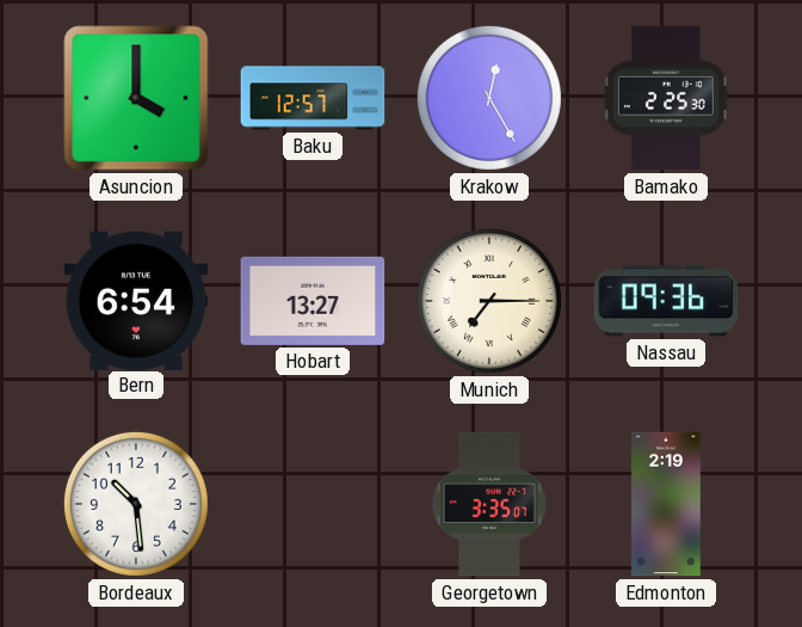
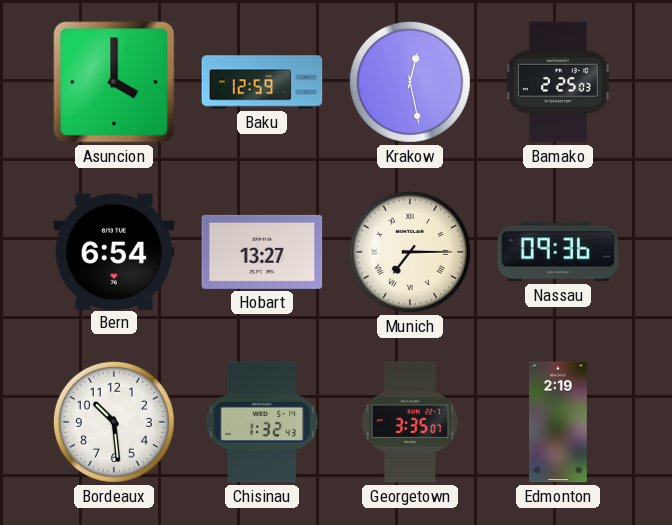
Baku: 12:57 -> 12:59
Krakow: 12:25 -> 12:28
Bamako: 2:25:30 -> 2:25:03
Chisinau: none -> 1:32
